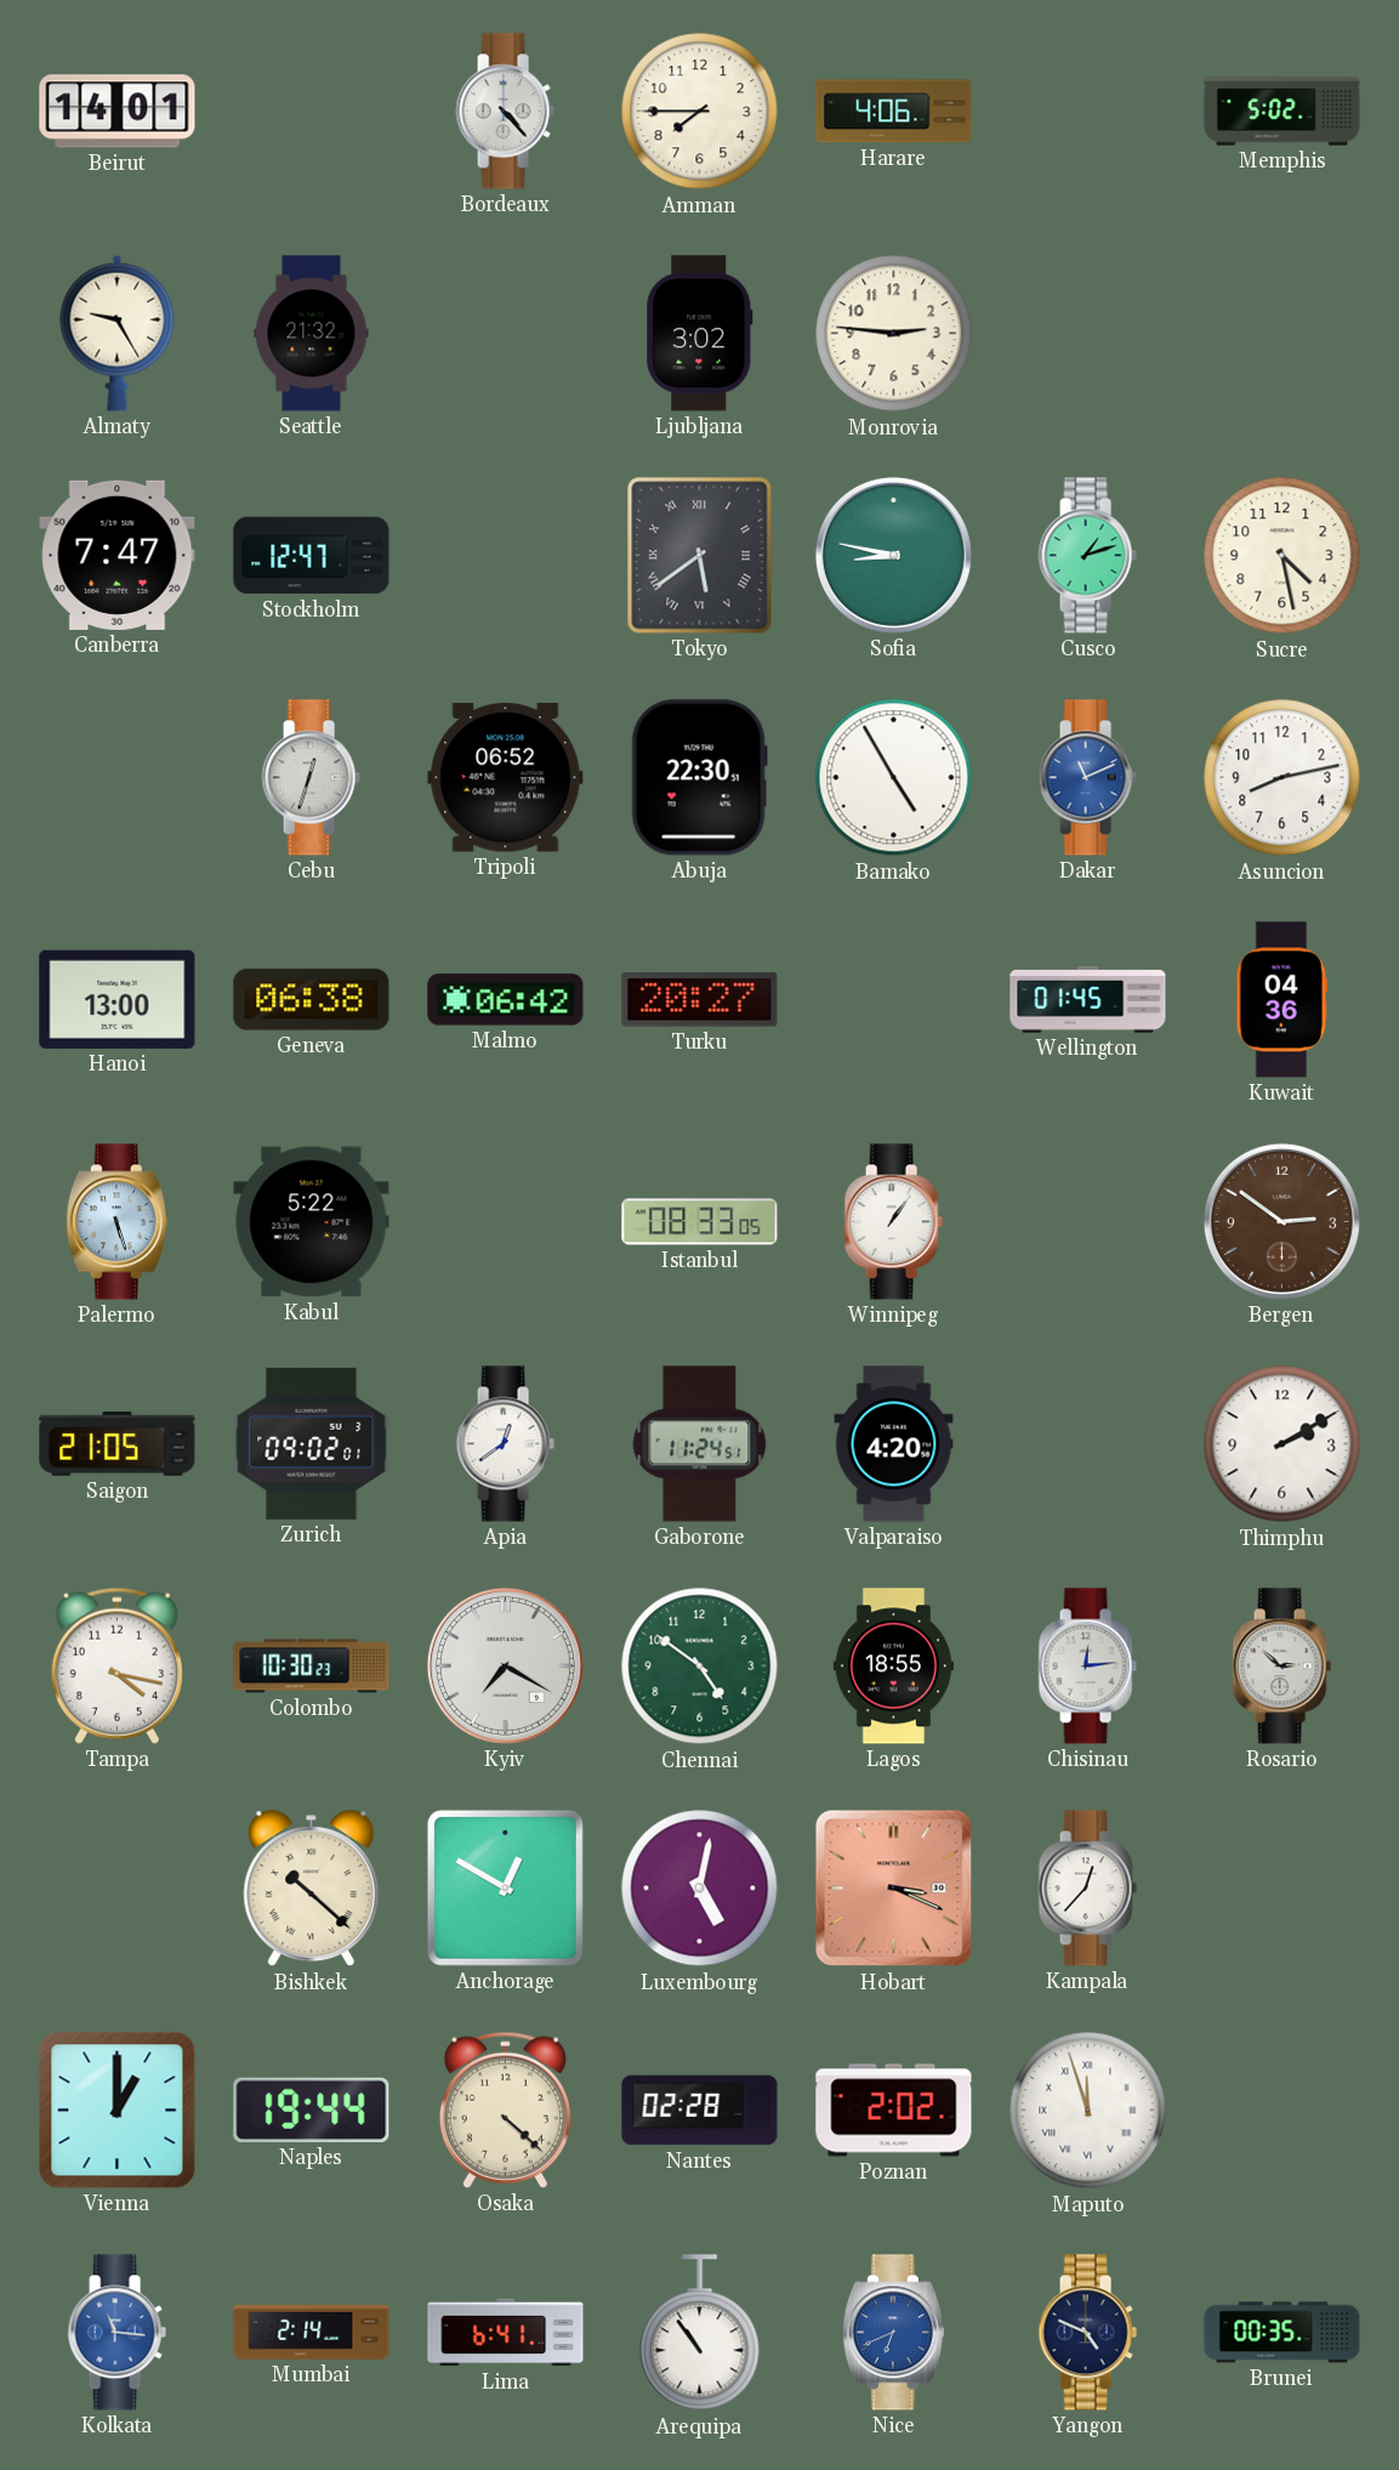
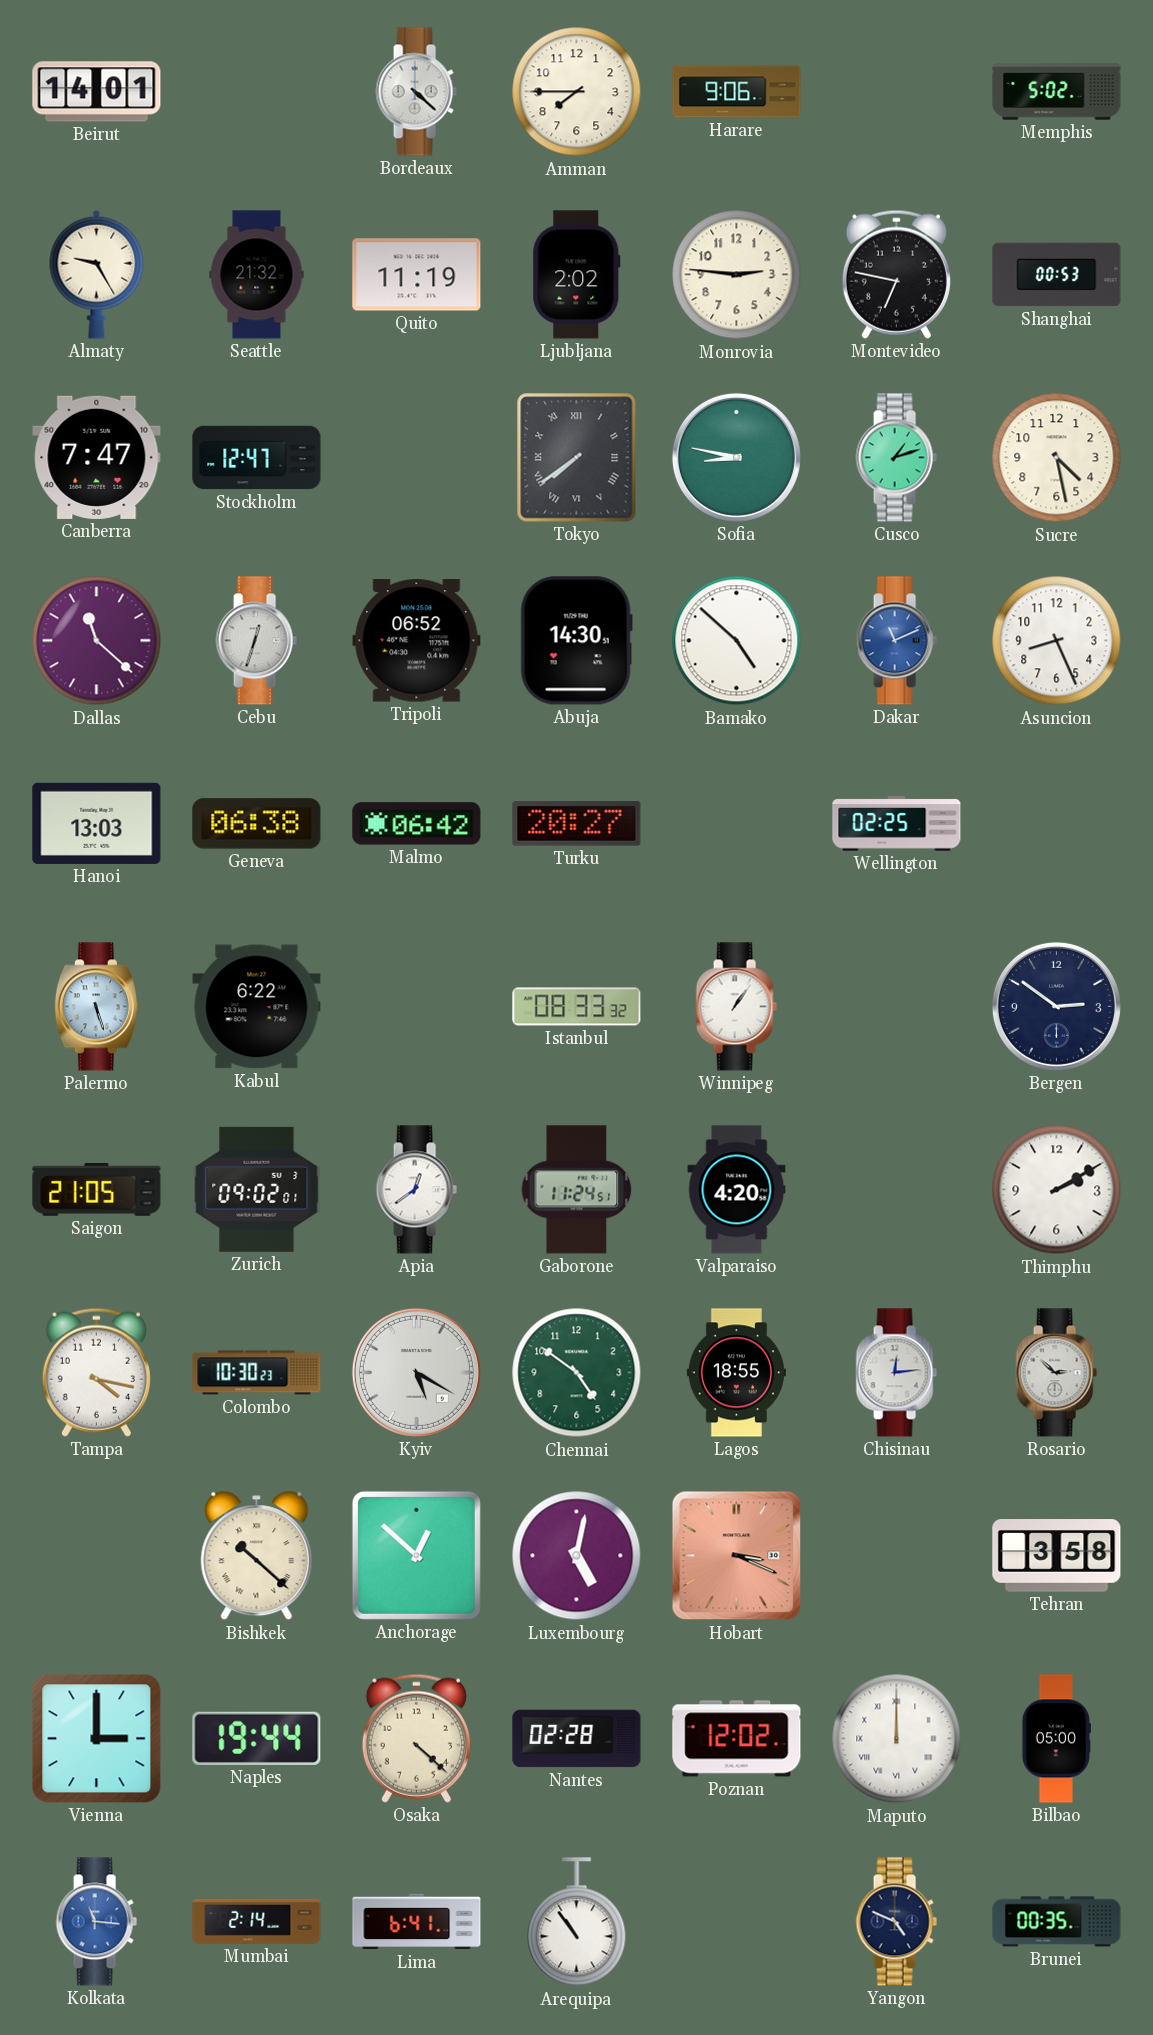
Bordeaux: 4:23 -> 4:22
Harare: 4:06 -> 9:06
Quito: none -> 11:19
Ljubljana: 3:02 -> 2:02
Montevideo: none -> 6:47
Shanghai: none -> 00:53
Tokyo: 5:39 -> 7:39
Dallas: none -> 11:22
Abuja: 22:30 -> 14:30
Bamako: 4:55 -> 4:52
Asuncion: 8:13 -> 8:26
Hanoi: 13:00 -> 13:03
Wellington: 01:45 -> 02:25
Kuwait: 04:36 -> none
Kabul: 5:22 -> 6:22
Istanbul: 08:33:05 -> 08:33:32
Bergen dial: brown -> navy
Kyiv: 7:20 -> 5:20
Anchorage: 12:50 -> 12:52
Kampala: 12:37 -> none
Tehran: none -> 3:58
Vienna: 1:00 -> 3:00
Poznan: 2:02 -> 12:02
Maputo: 11:57 -> 12:00
Bilbao: none -> 05:00
Nice: 6:41 -> none
